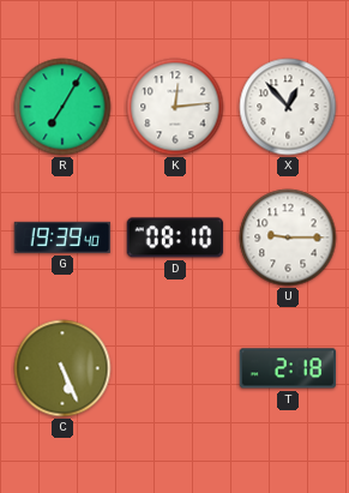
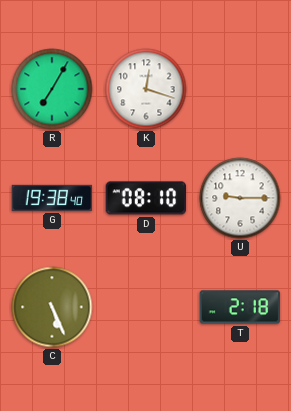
K: 12:14 -> 12:18
X: 12:53 -> none
G: 19:39 -> 19:38
